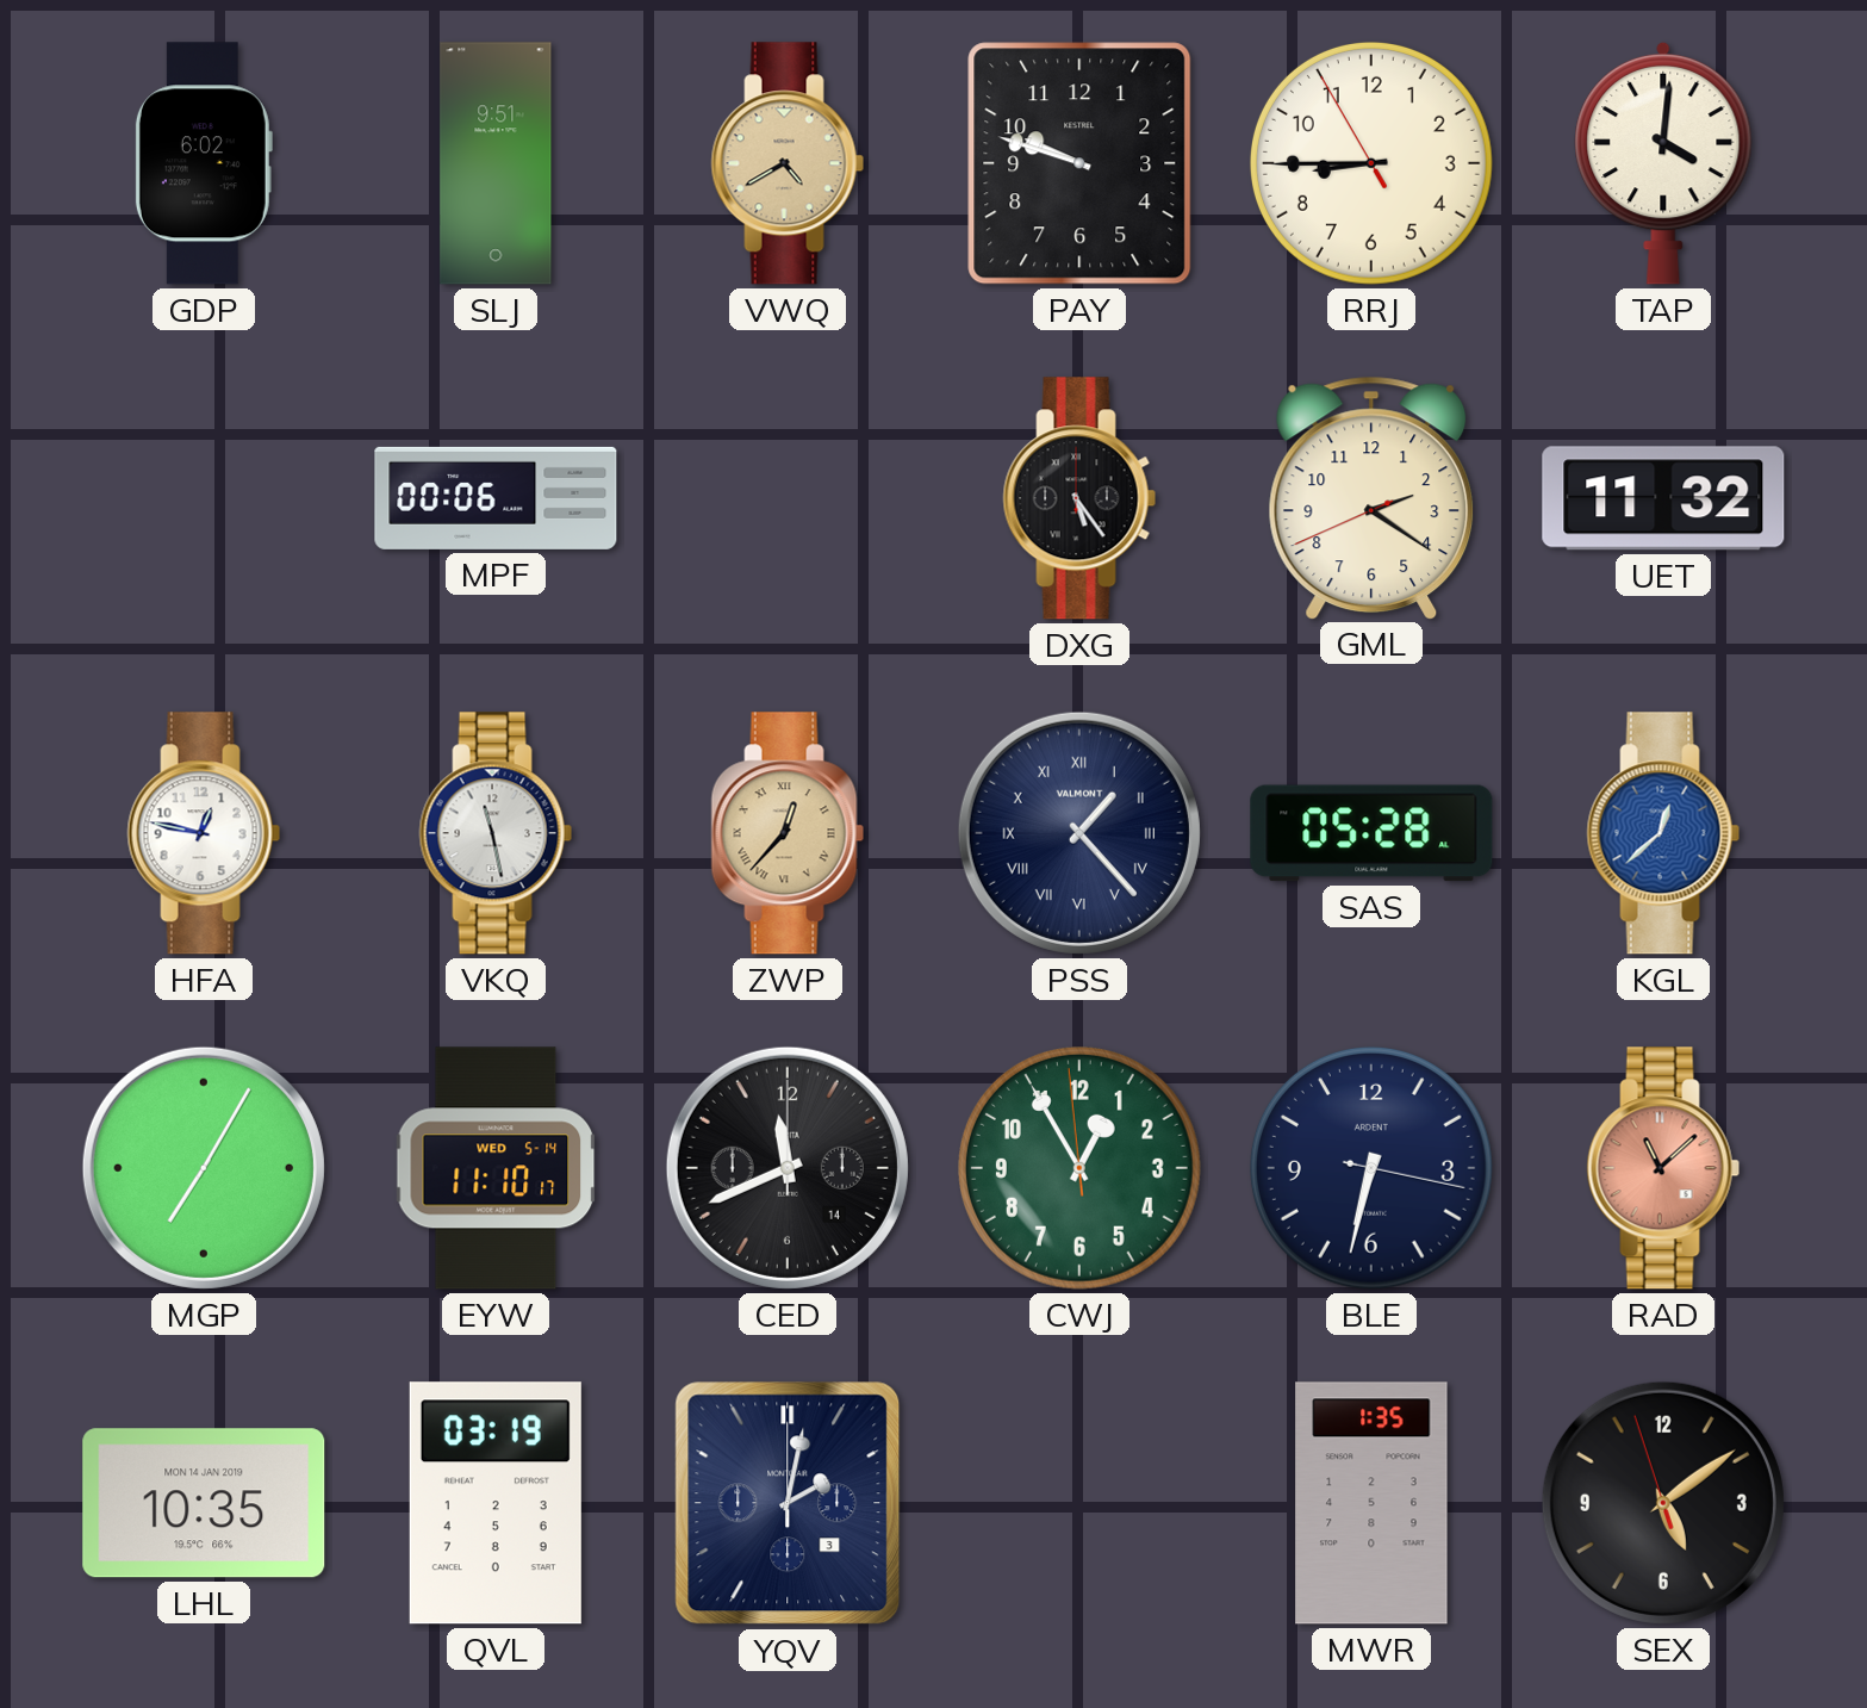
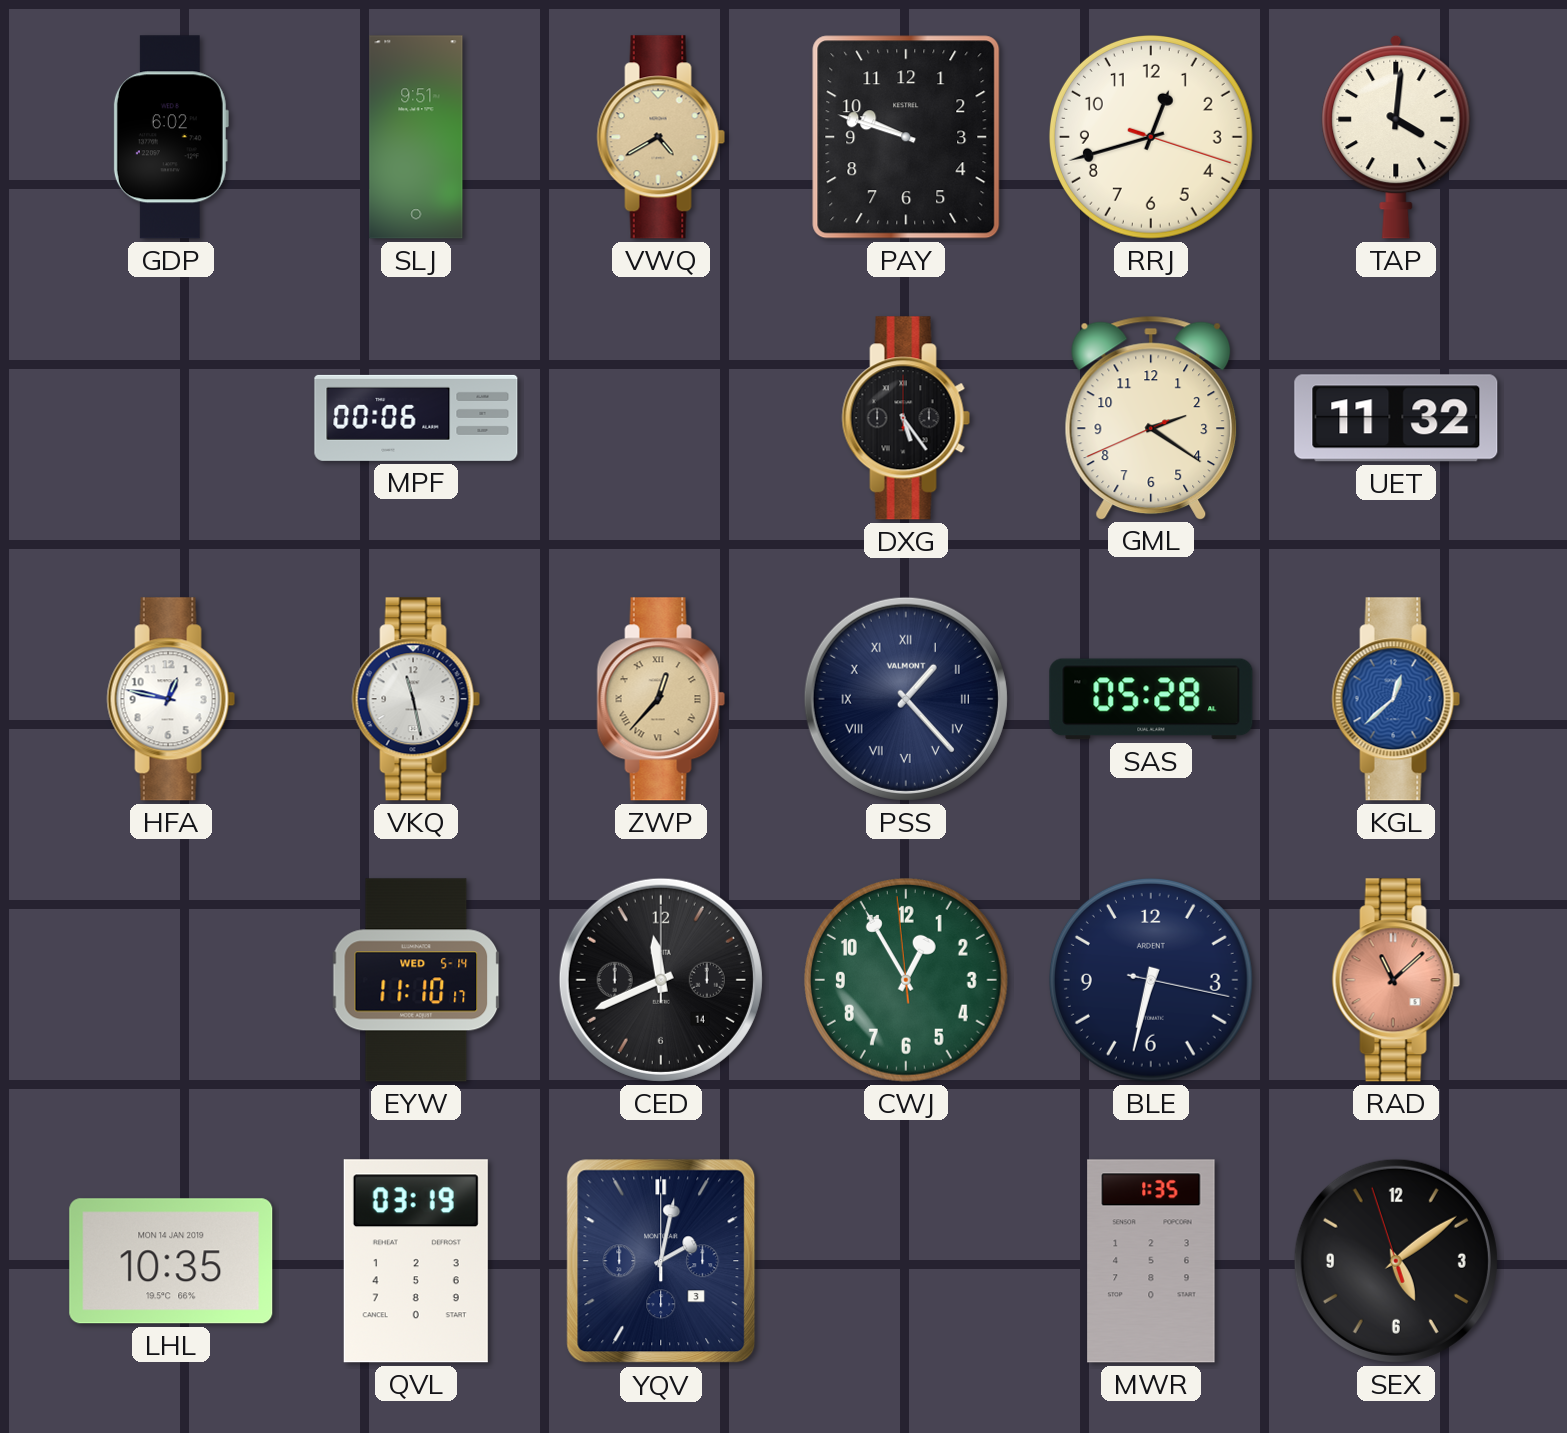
RRJ: 8:44 -> 12:42
MGP: 7:05 -> none
